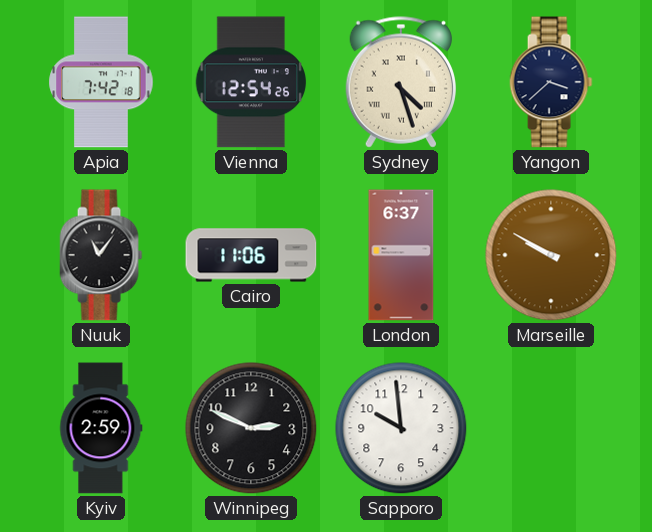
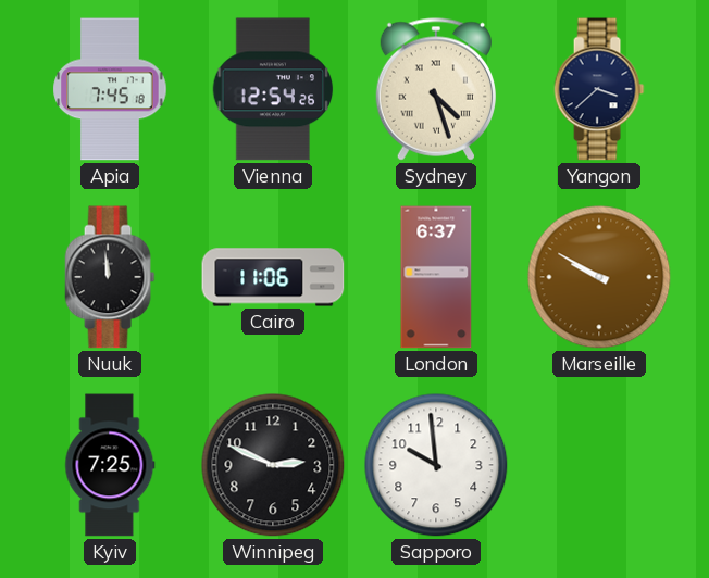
Apia: 7:42 -> 7:45
Nuuk: 11:06 -> 11:59
Kyiv: 2:59 -> 7:25
